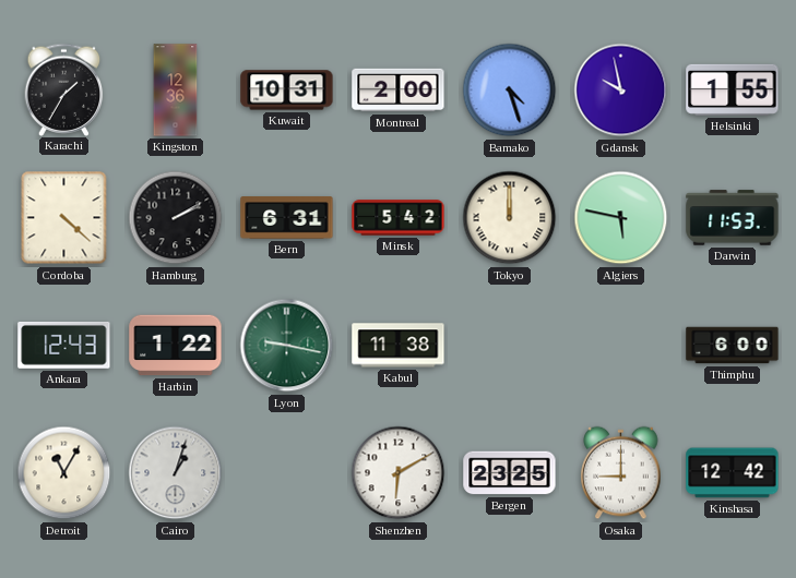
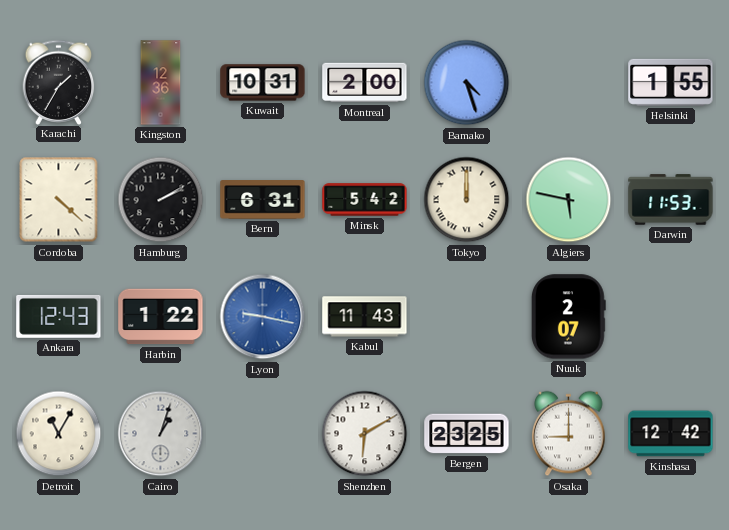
Gdansk: 9:58 -> none
Lyon dial: green -> blue
Kabul: 11:38 -> 11:43
Nuuk: none -> 2:07
Thimphu: 6:00 -> none
